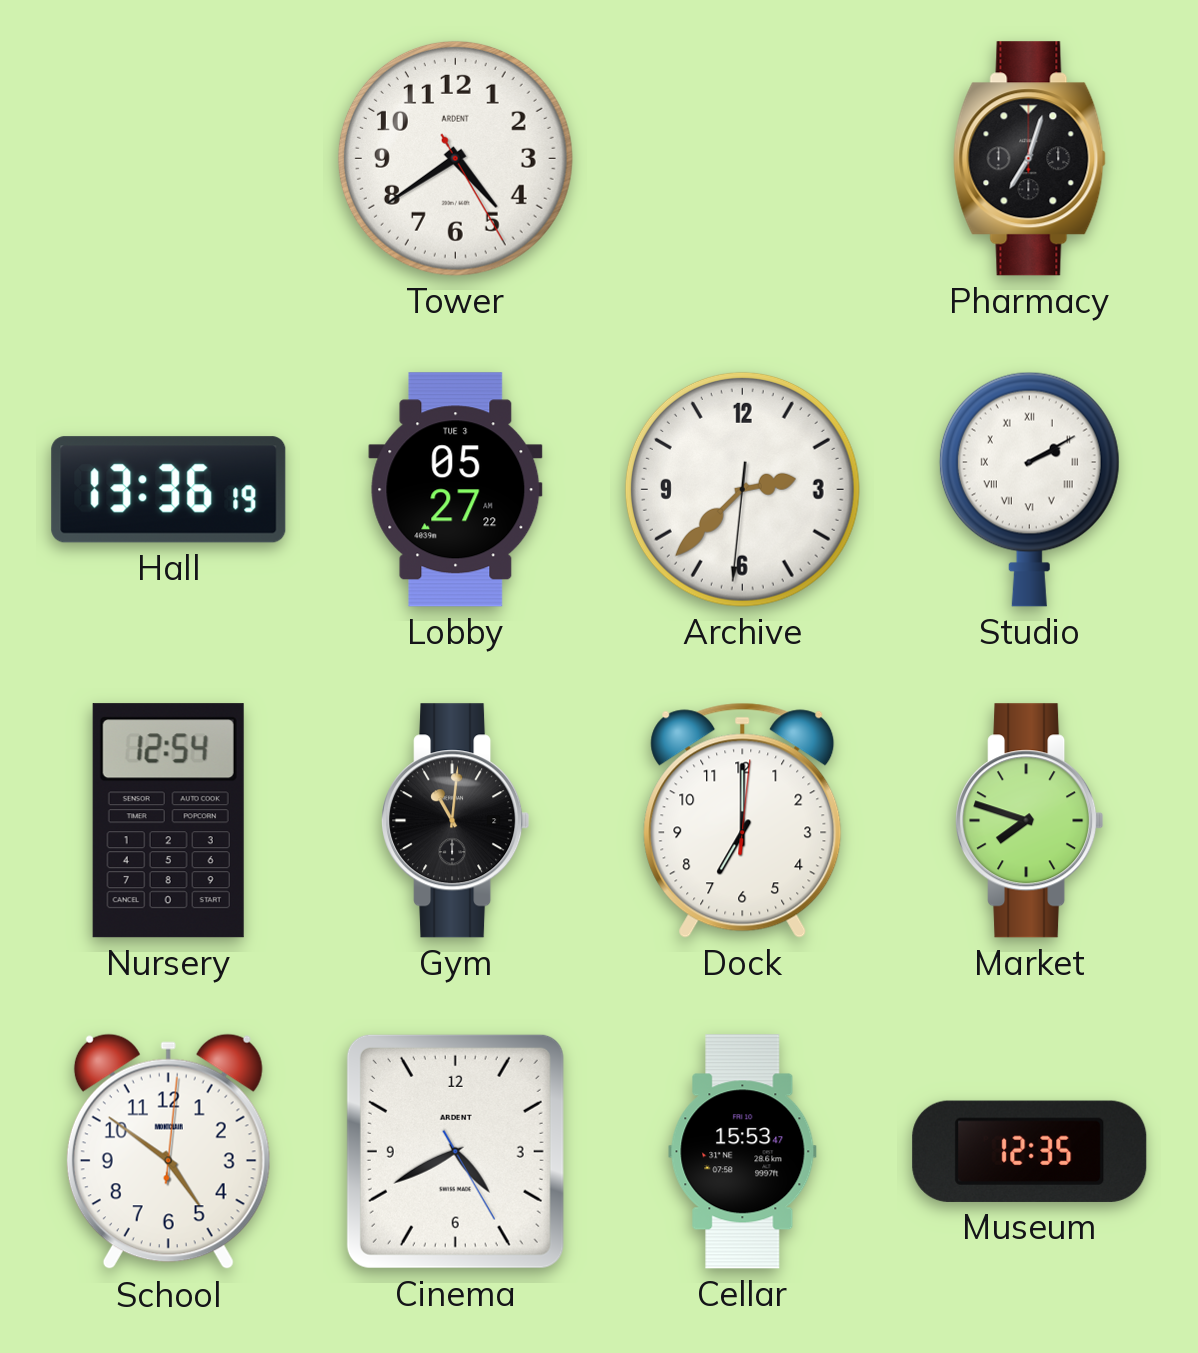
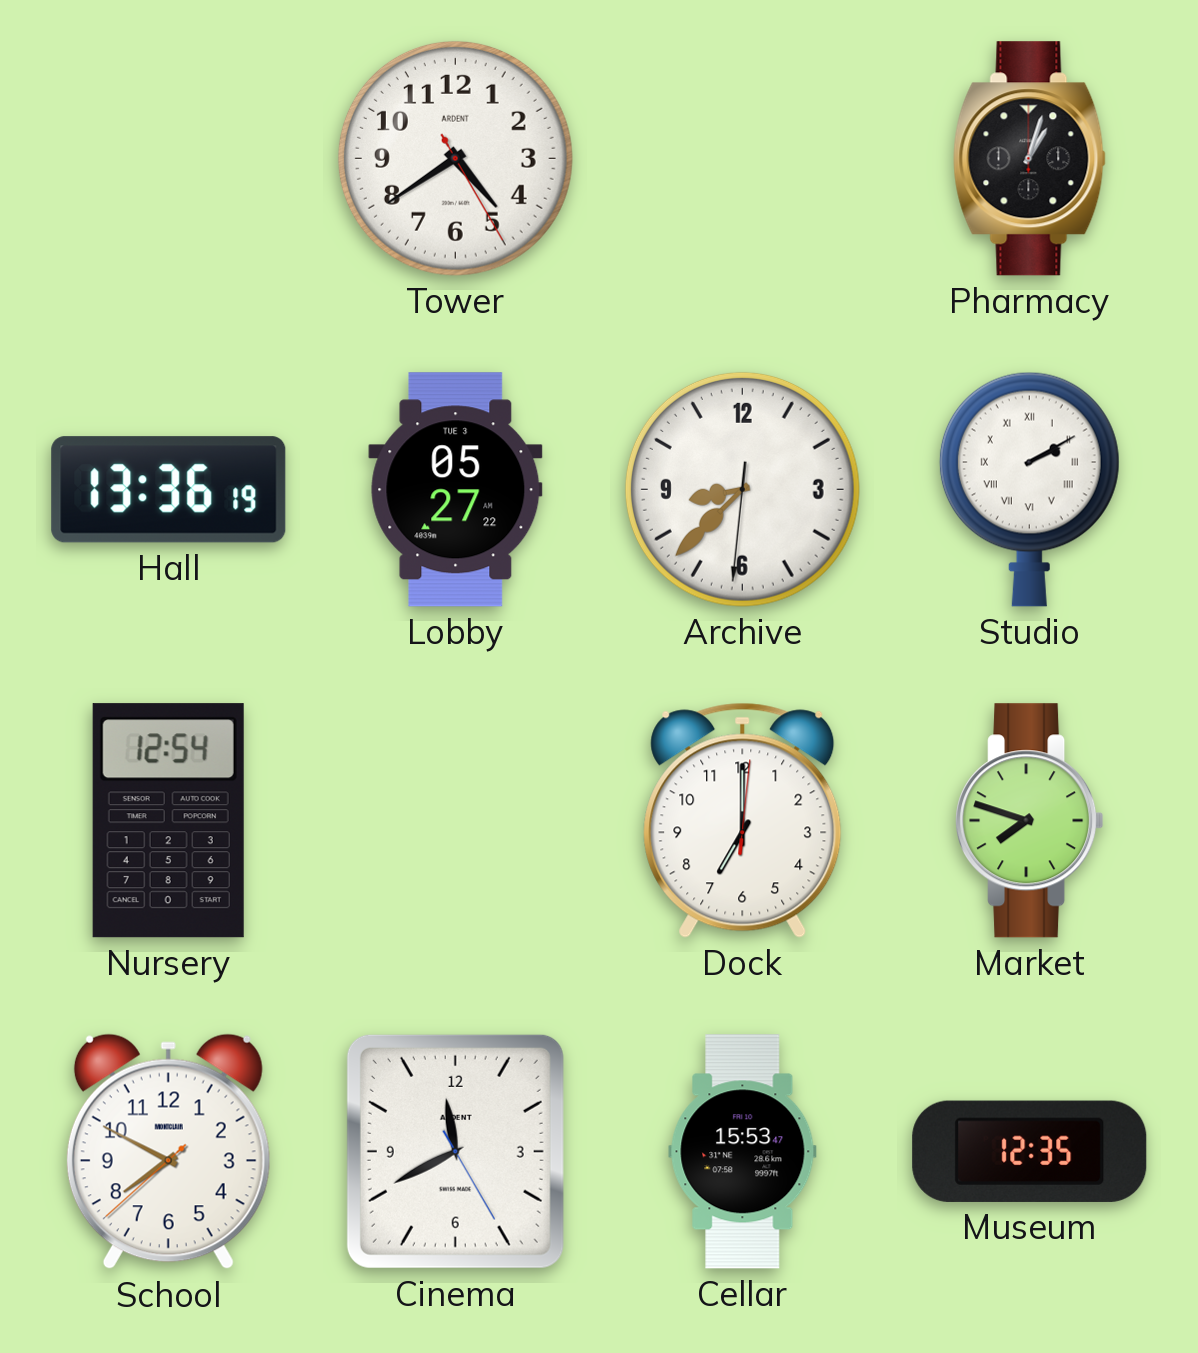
Pharmacy: 7:03 -> 1:03
Archive: 2:37 -> 8:37
Gym: 11:01 -> none
School: 4:51 -> 7:49
Cinema: 4:40 -> 11:40
